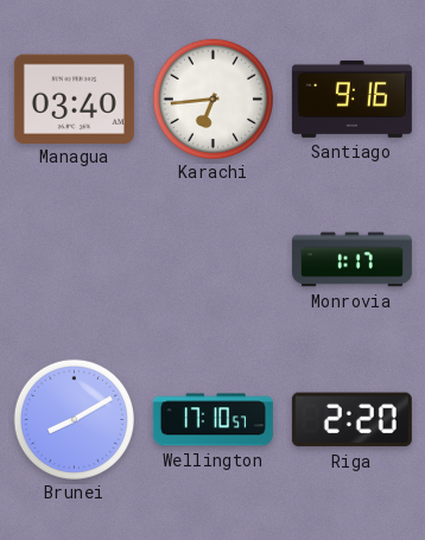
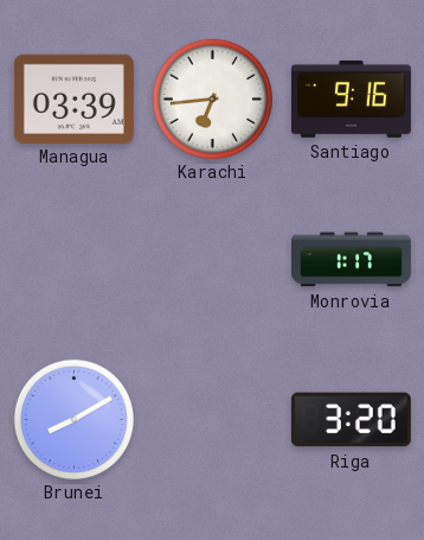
Managua: 03:40 -> 03:39
Wellington: 17:10 -> none
Riga: 2:20 -> 3:20
